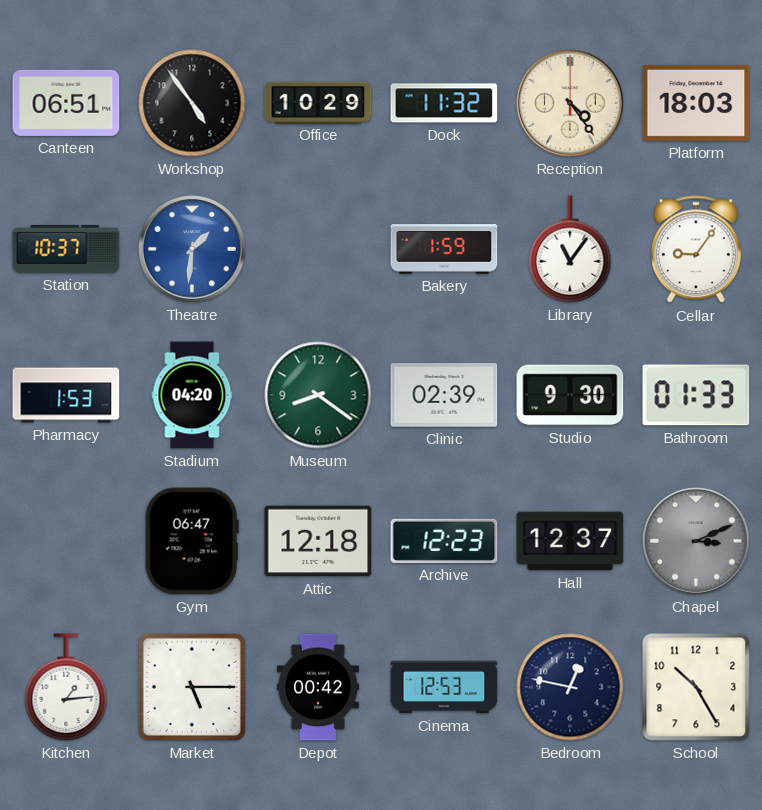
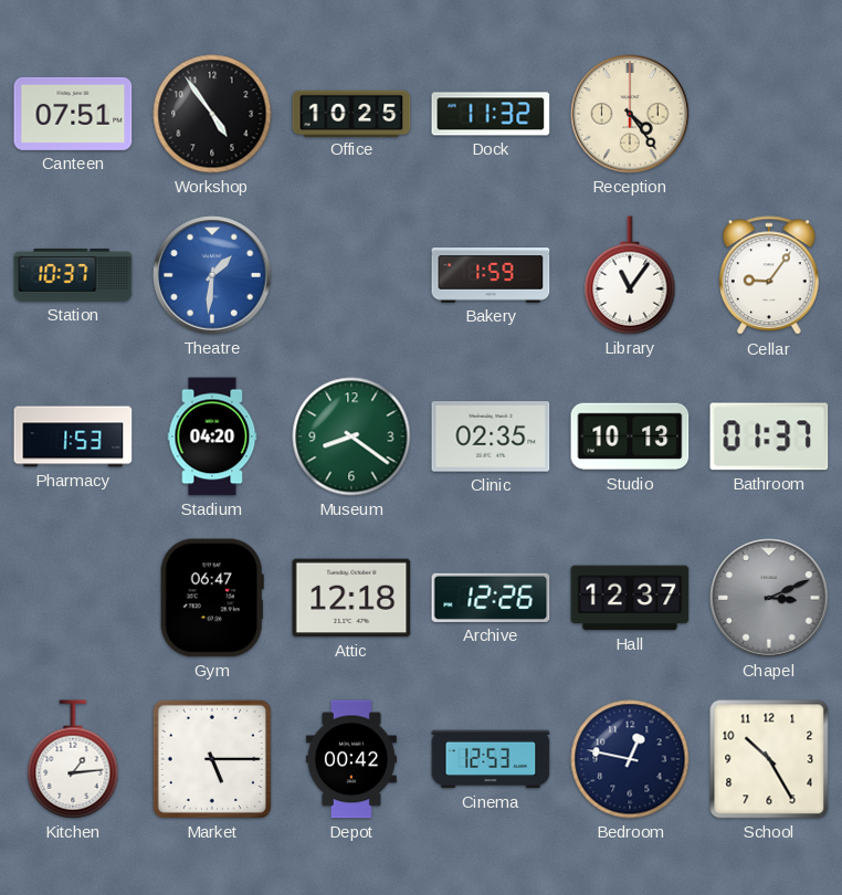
Canteen: 06:51 -> 07:51
Office: 10:29 -> 10:25
Platform: 18:03 -> none
Clinic: 02:39 -> 02:35
Studio: 9:30 -> 10:13
Bathroom: 01:33 -> 01:37
Archive: 12:23 -> 12:26
